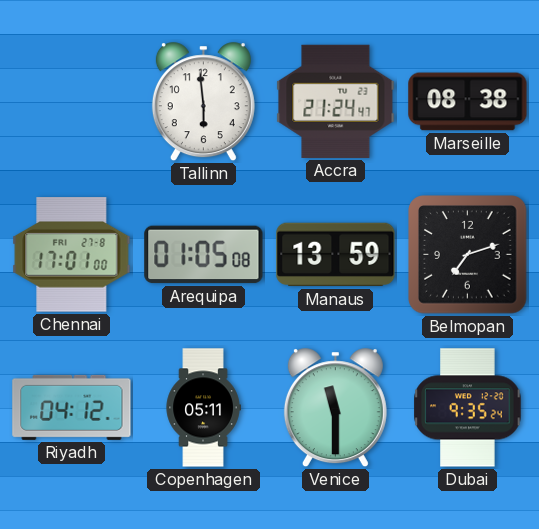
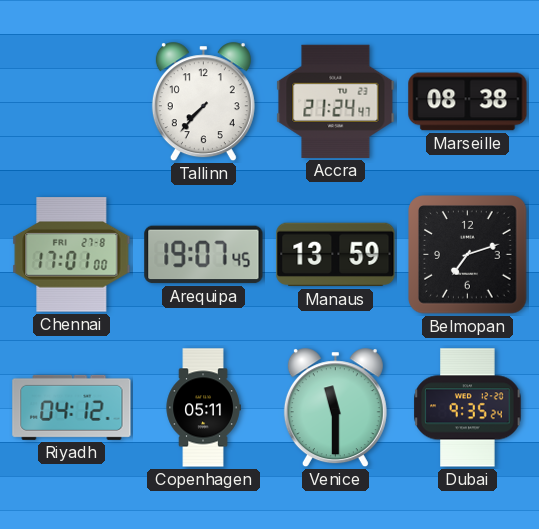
Tallinn: 5:59 -> 7:37
Arequipa: 01:05 -> 19:07
